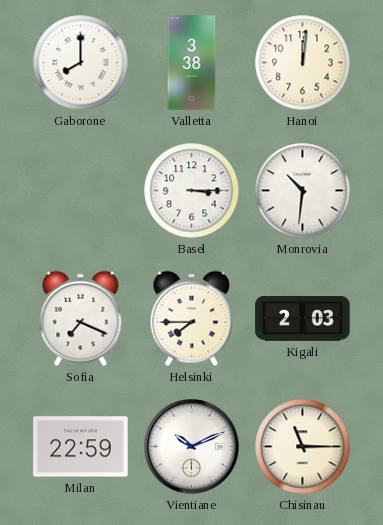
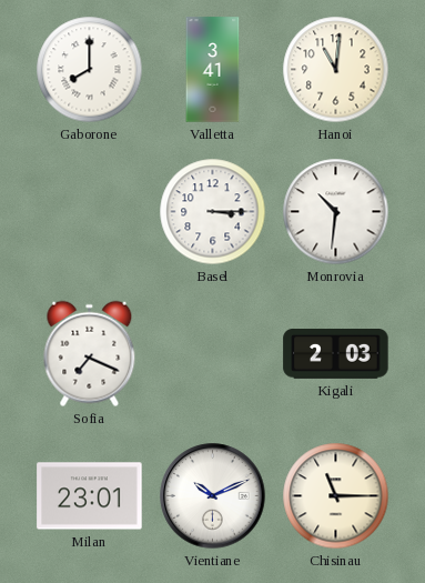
Valletta: 3:38 -> 3:41
Hanoi: 12:01 -> 11:01
Helsinki: 7:45 -> none
Milan: 22:59 -> 23:01
